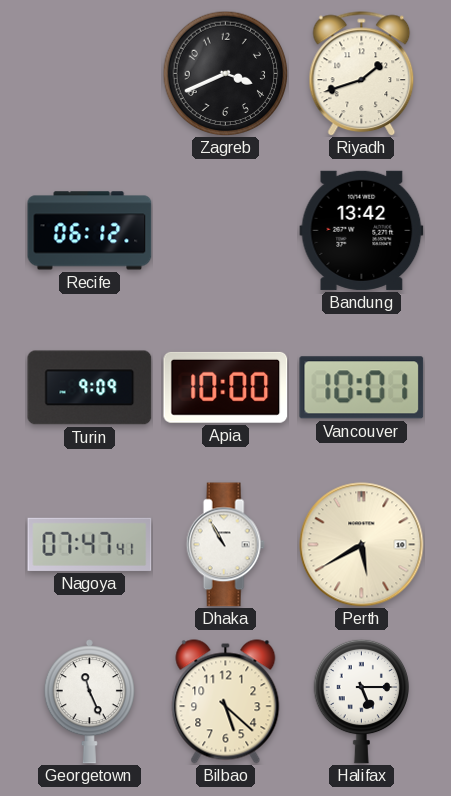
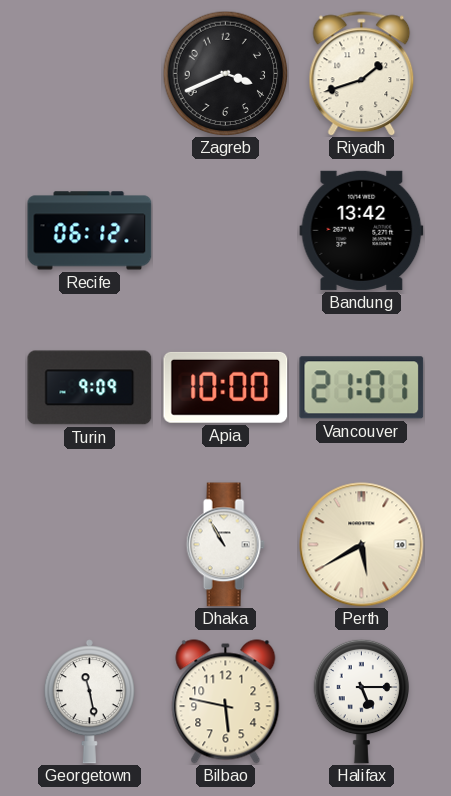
Vancouver: 10:01 -> 21:01
Nagoya: 07:47 -> none
Georgetown: 11:26 -> 11:28
Bilbao: 5:22 -> 5:47
